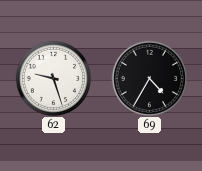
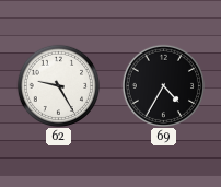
62: 9:27 -> 9:25
